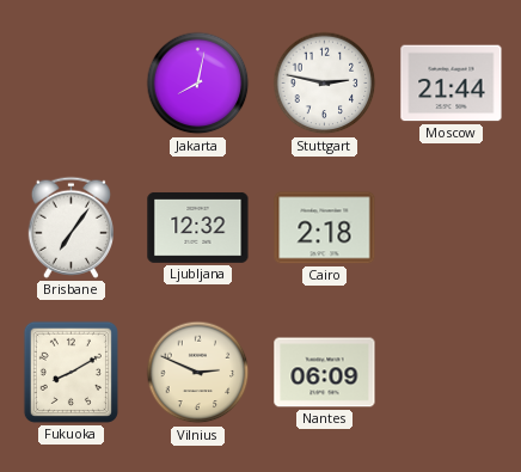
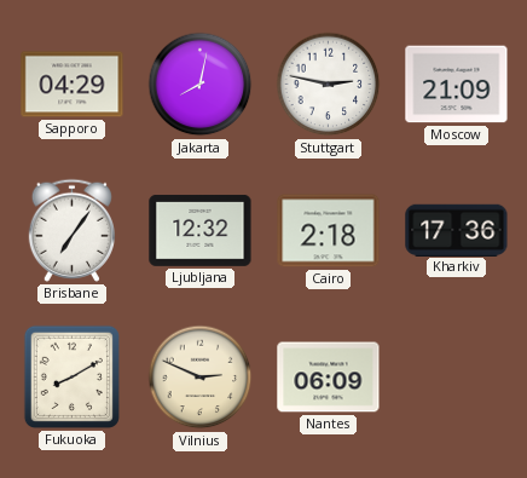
Sapporo: none -> 04:29
Moscow: 21:44 -> 21:09
Kharkiv: none -> 17:36
